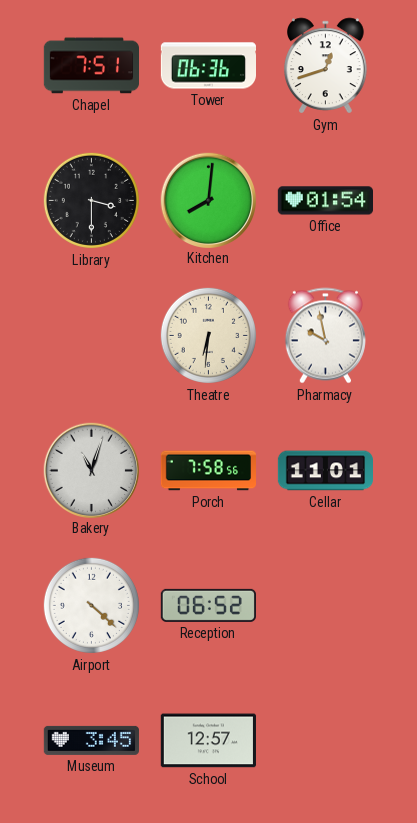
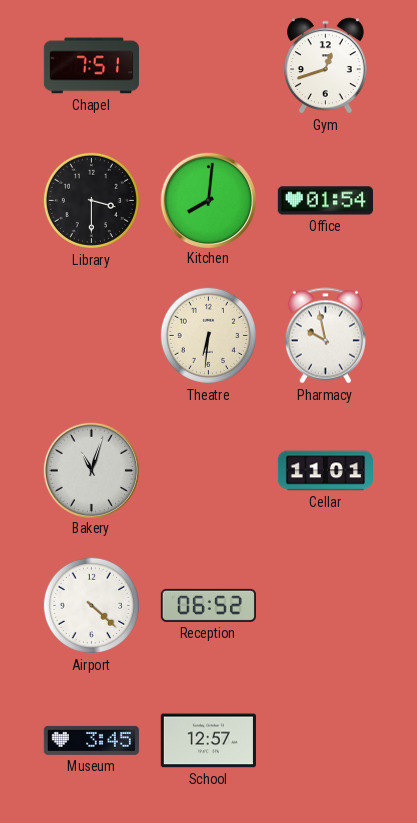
Tower: 06:36 -> none
Porch: 7:58 -> none
